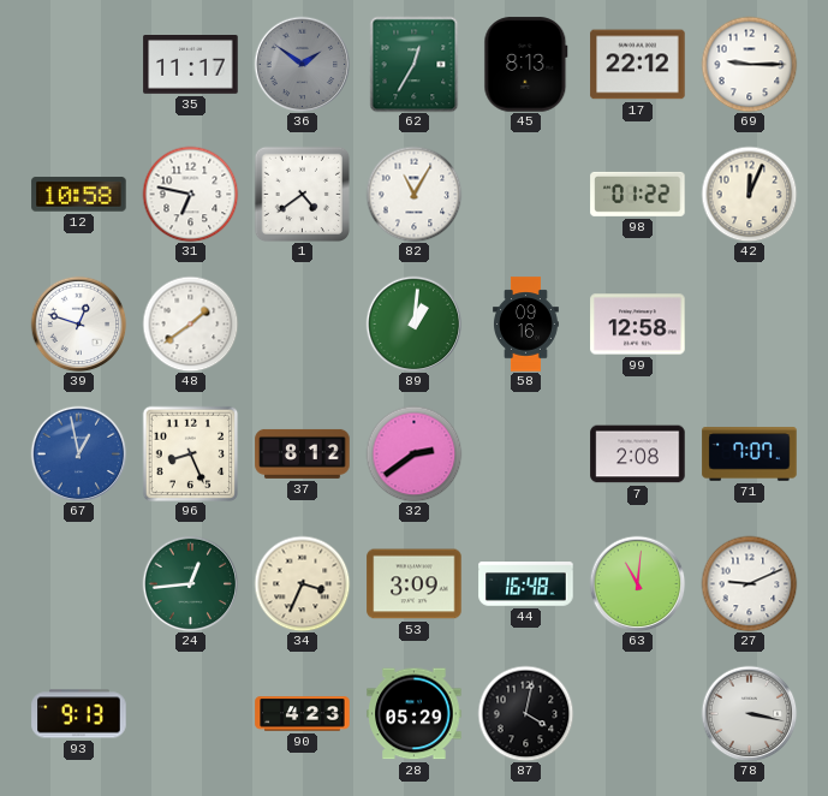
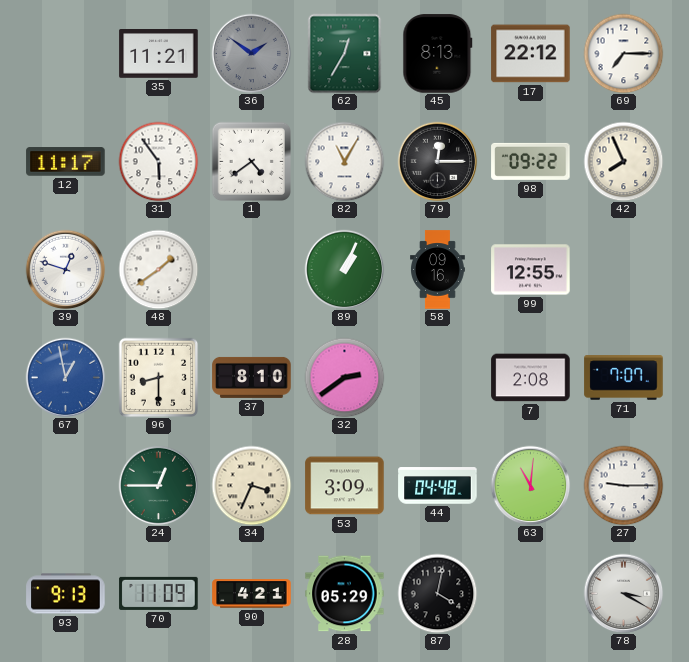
35: 11:17 -> 11:21
69: 9:15 -> 7:15
12: 10:58 -> 11:17
31: 6:47 -> 5:54
79: none -> 12:15
98: 01:22 -> 09:22
42: 12:04 -> 7:56
89: 1:01 -> 1:04
99: 12:58 -> 12:55
96: 8:26 -> 8:30
37: 8:12 -> 8:10
24: 12:44 -> 12:45
44: 16:48 -> 04:48
27: 9:11 -> 9:15
70: none -> 11:09
90: 4:23 -> 4:21
78: 3:17 -> 3:20
